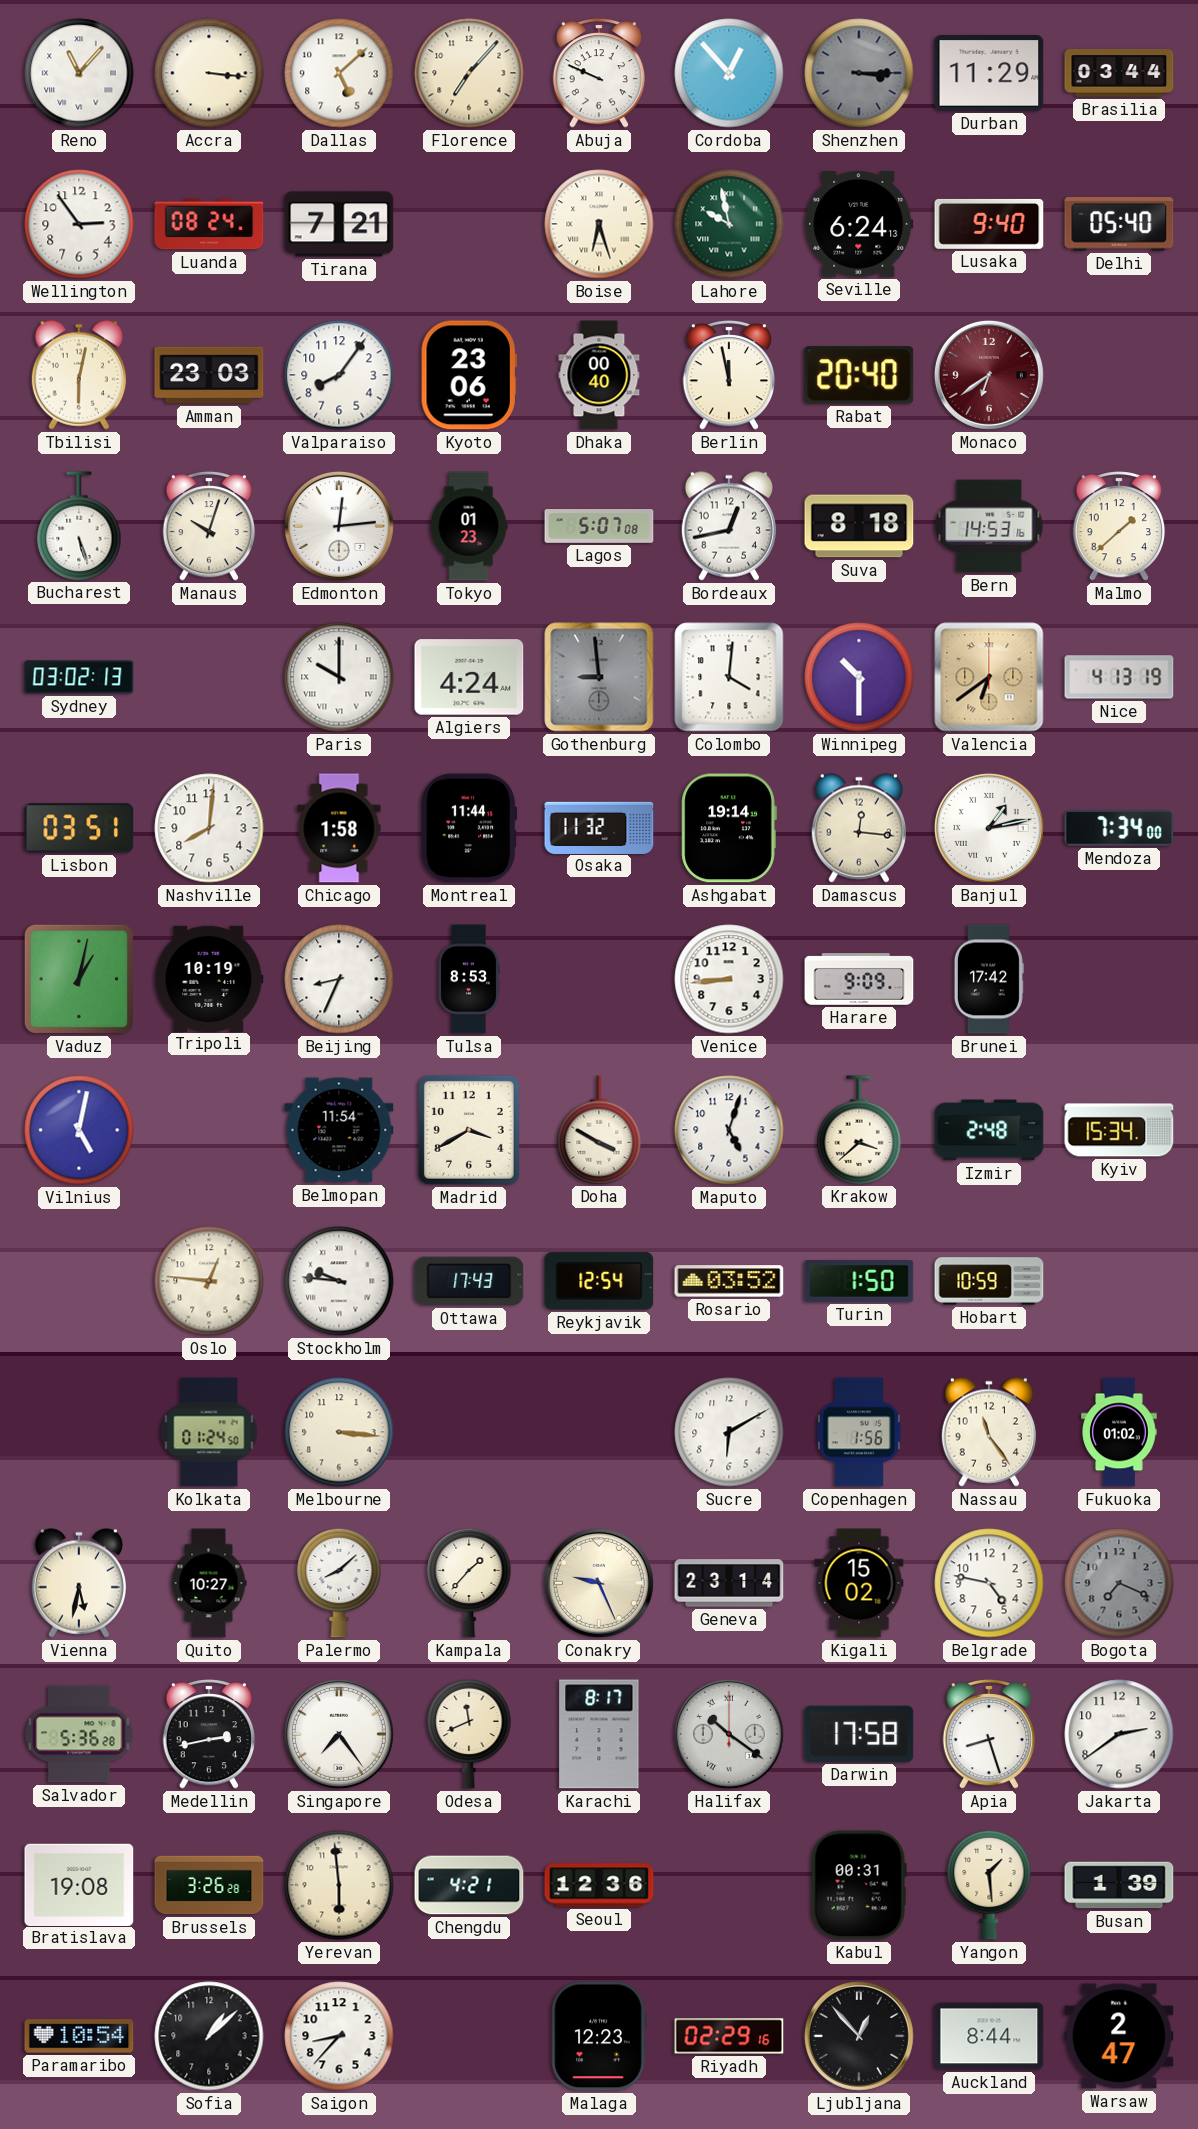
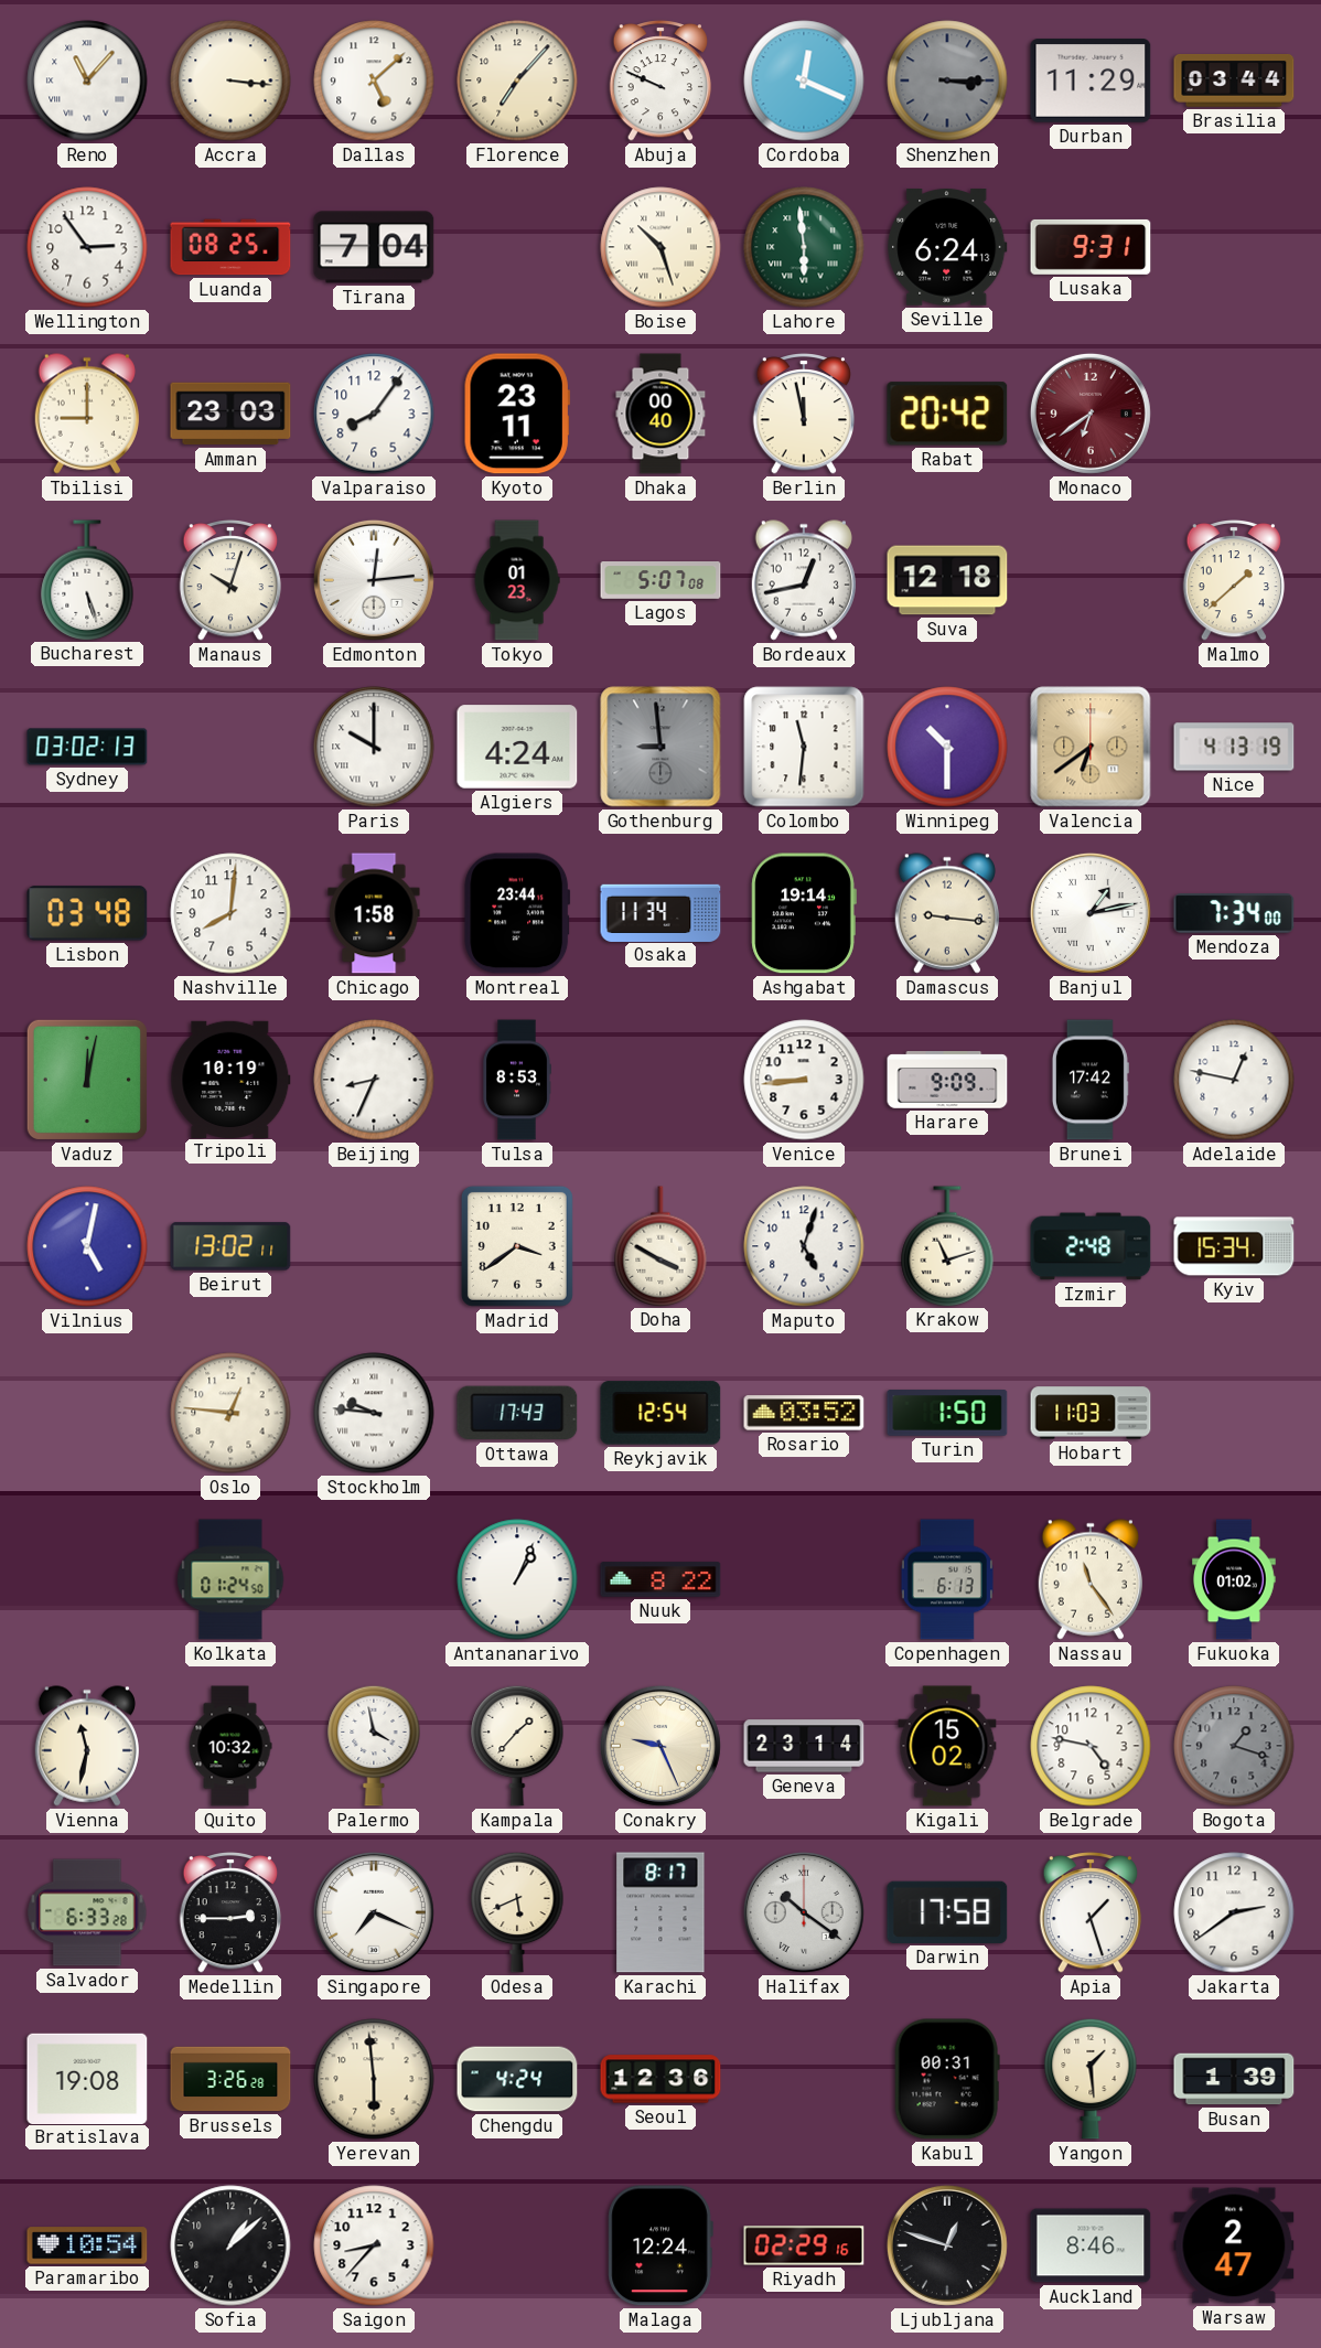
Cordoba: 12:53 -> 12:19
Luanda: 08:24 -> 08:25
Tirana: 7:21 -> 7:04
Boise: 6:27 -> 10:27
Lahore: 9:58 -> 5:59
Lusaka: 9:40 -> 9:31
Delhi: 05:40 -> none
Tbilisi: 6:02 -> 9:00
Kyoto: 23:06 -> 23:11
Rabat: 20:40 -> 20:42
Suva: 8:18 -> 12:18
Bern: 14:53 -> none
Colombo: 4:01 -> 11:31
Lisbon: 03:51 -> 03:48
Montreal: 11:44 -> 23:44
Osaka: 11:32 -> 11:34
Damascus: 12:16 -> 9:16
Vaduz: 1:02 -> 12:02
Adelaide: none -> 12:47
Beirut: none -> 13:02
Belmopan: 11:54 -> none
Madrid: 3:40 -> 3:39
Krakow: 3:38 -> 11:12
Hobart: 10:59 -> 11:03
Melbourne: 3:16 -> none
Antananarivo: none -> 1:04
Nuuk: none -> 8:22
Sucre: 6:10 -> none
Copenhagen: 1:56 -> 6:13
Vienna: 5:32 -> 11:32
Quito: 10:27 -> 10:32
Palermo: 8:08 -> 3:58
Bogota: 7:19 -> 1:18
Salvador: 5:36 -> 6:33
Medellin: 2:43 -> 2:45
Singapore: 7:24 -> 7:19
Odesa: 11:41 -> 5:41
Apia: 8:27 -> 1:27
Chengdu: 4:21 -> 4:24
Malaga: 12:23 -> 12:24
Ljubljana: 12:53 -> 12:48
Auckland: 8:44 -> 8:46
